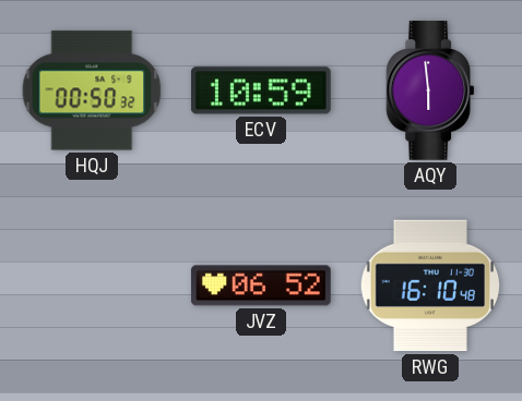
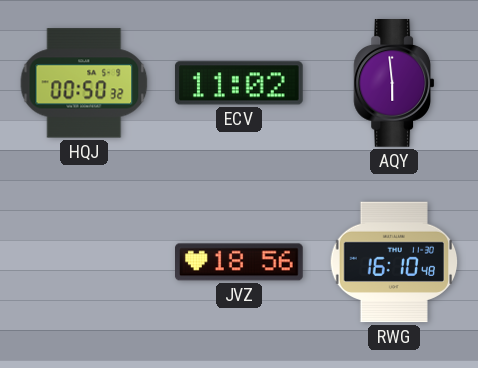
ECV: 10:59 -> 11:02
JVZ: 06:52 -> 18:56
